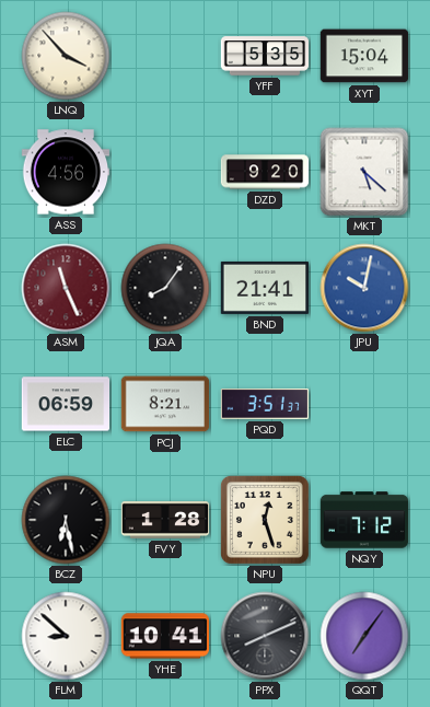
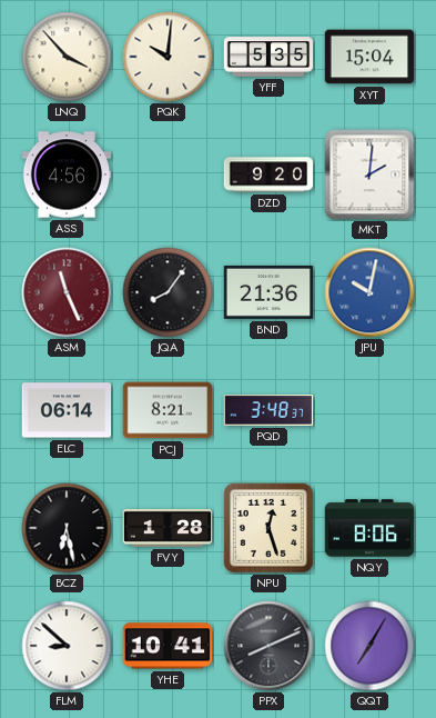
PQK: none -> 10:01
MKT: 5:22 -> 2:01
BND: 21:41 -> 21:36
ELC: 06:59 -> 06:14
PQD: 3:51 -> 3:48
NQY: 7:12 -> 8:06
QQT: 7:06 -> 7:05
